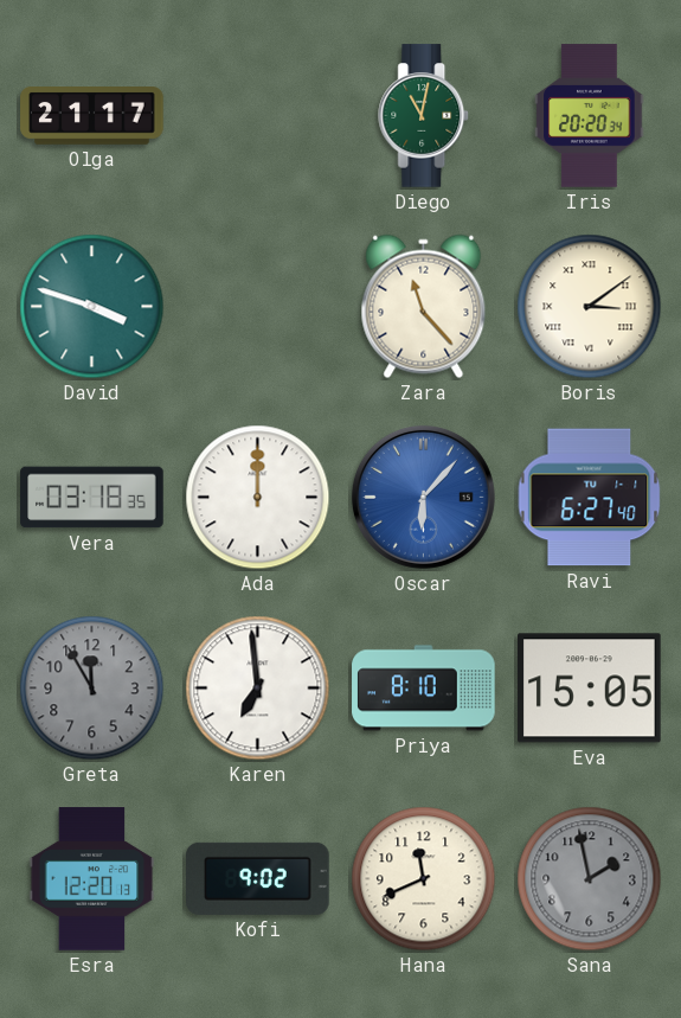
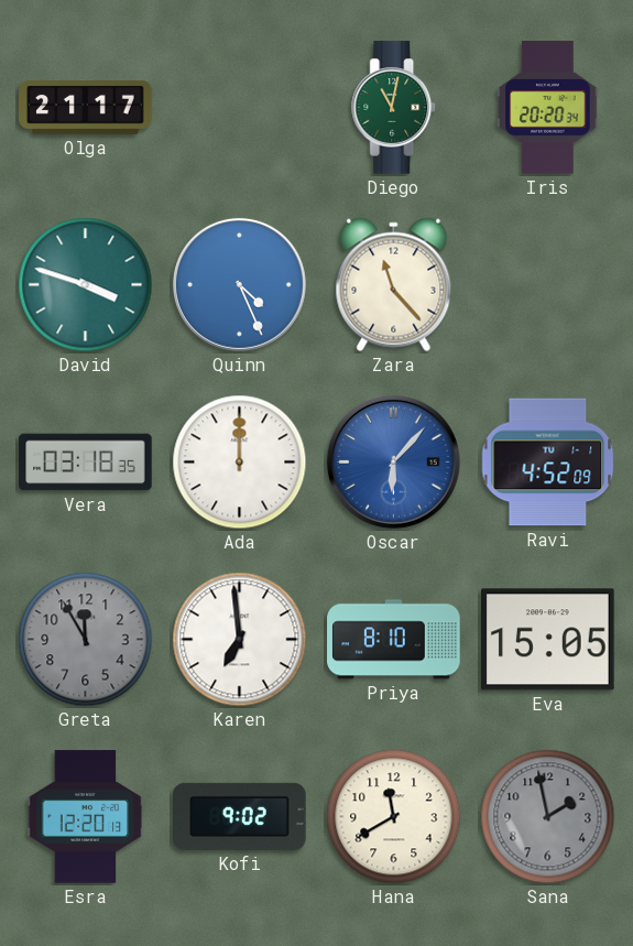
Quinn: none -> 4:26
Boris: 3:09 -> none
Ravi: 6:27 -> 4:52
Hana: 11:41 -> 11:40
